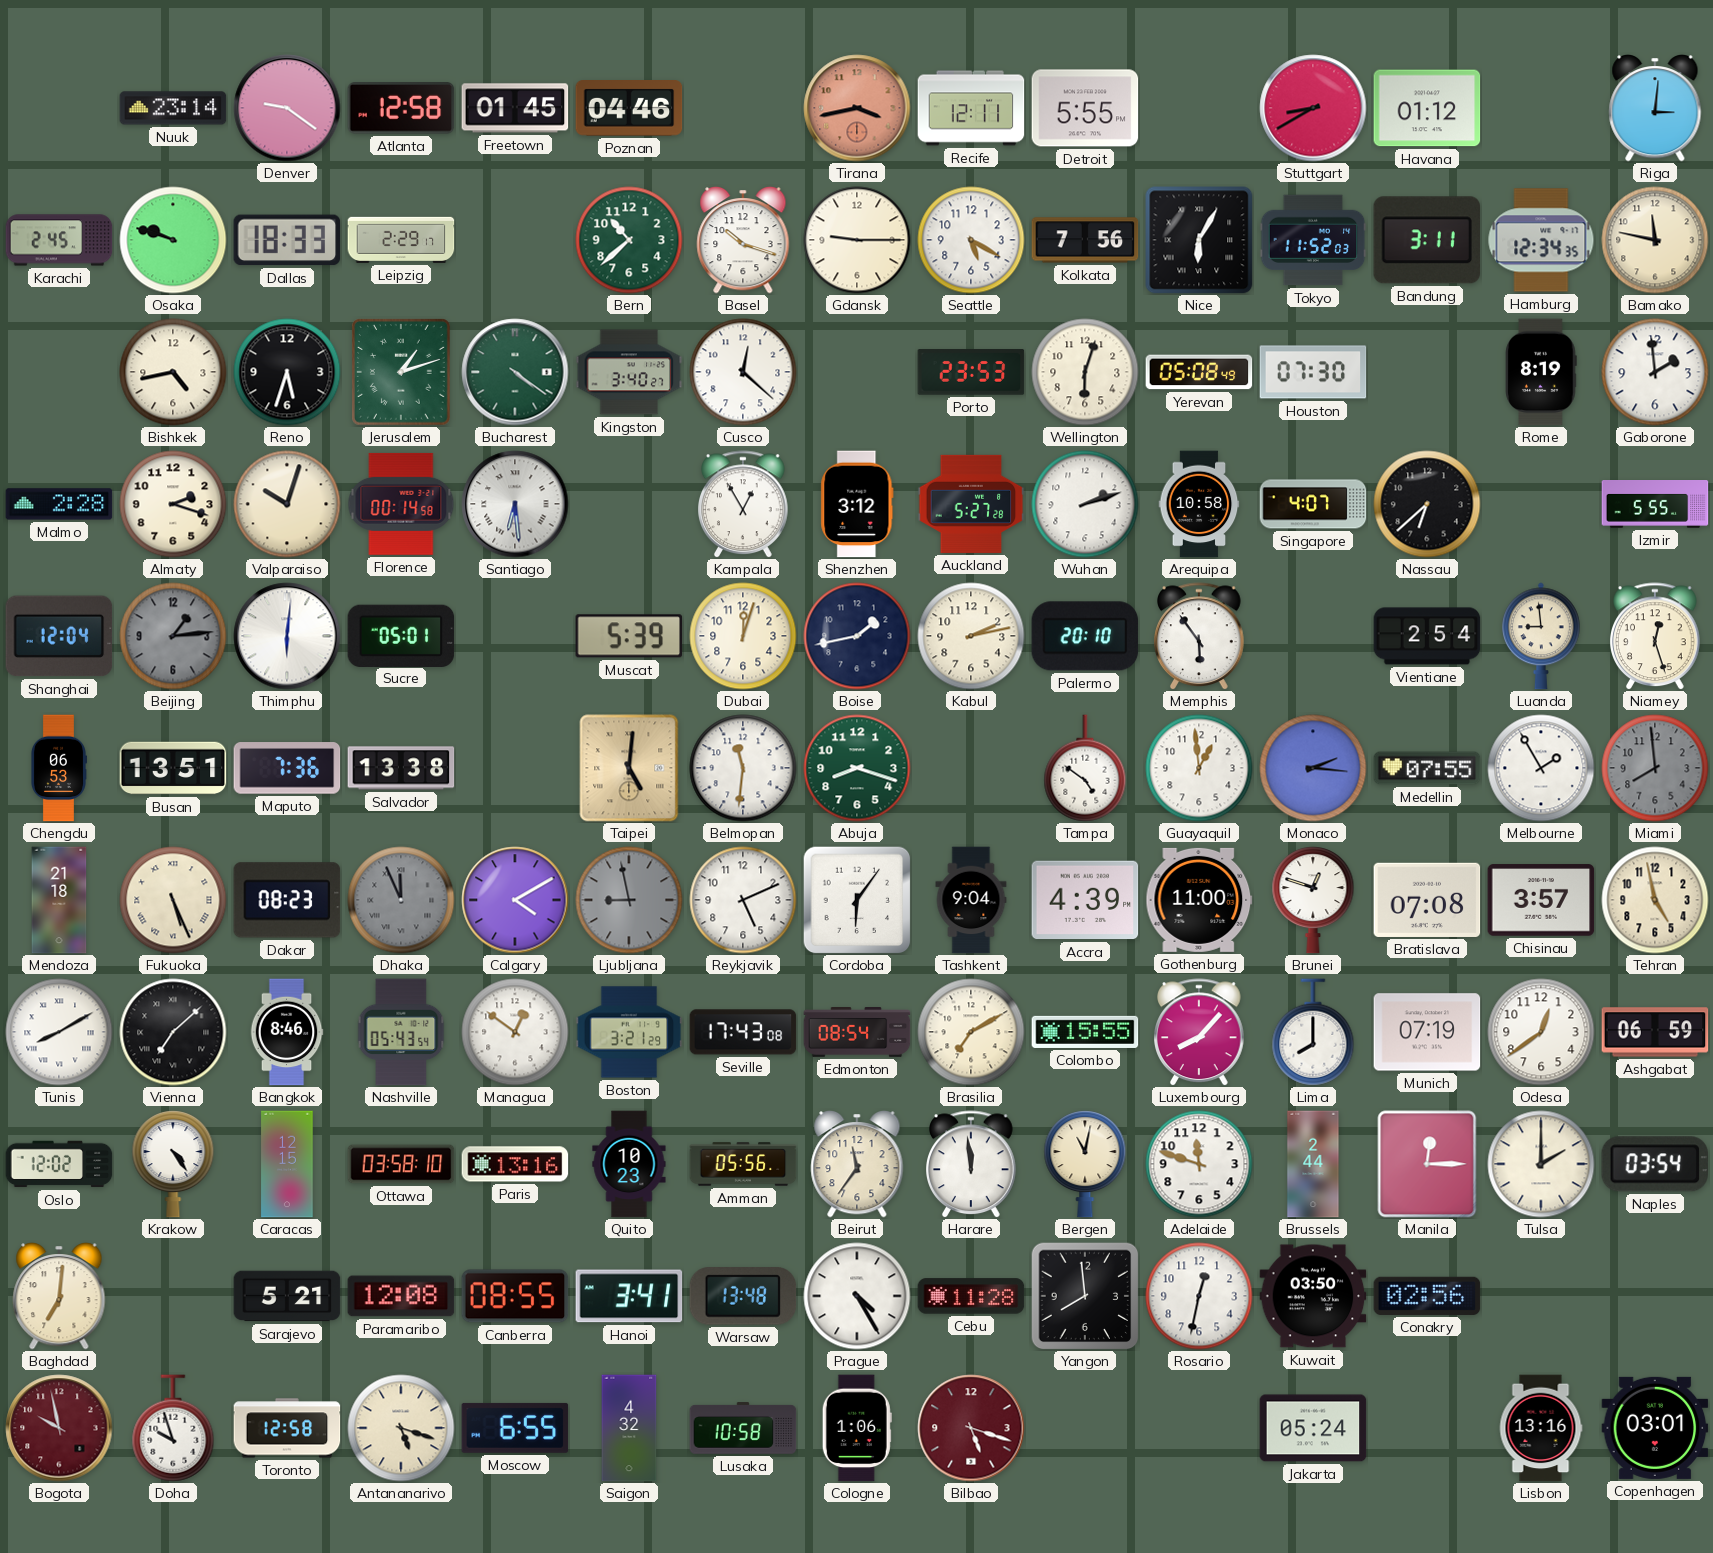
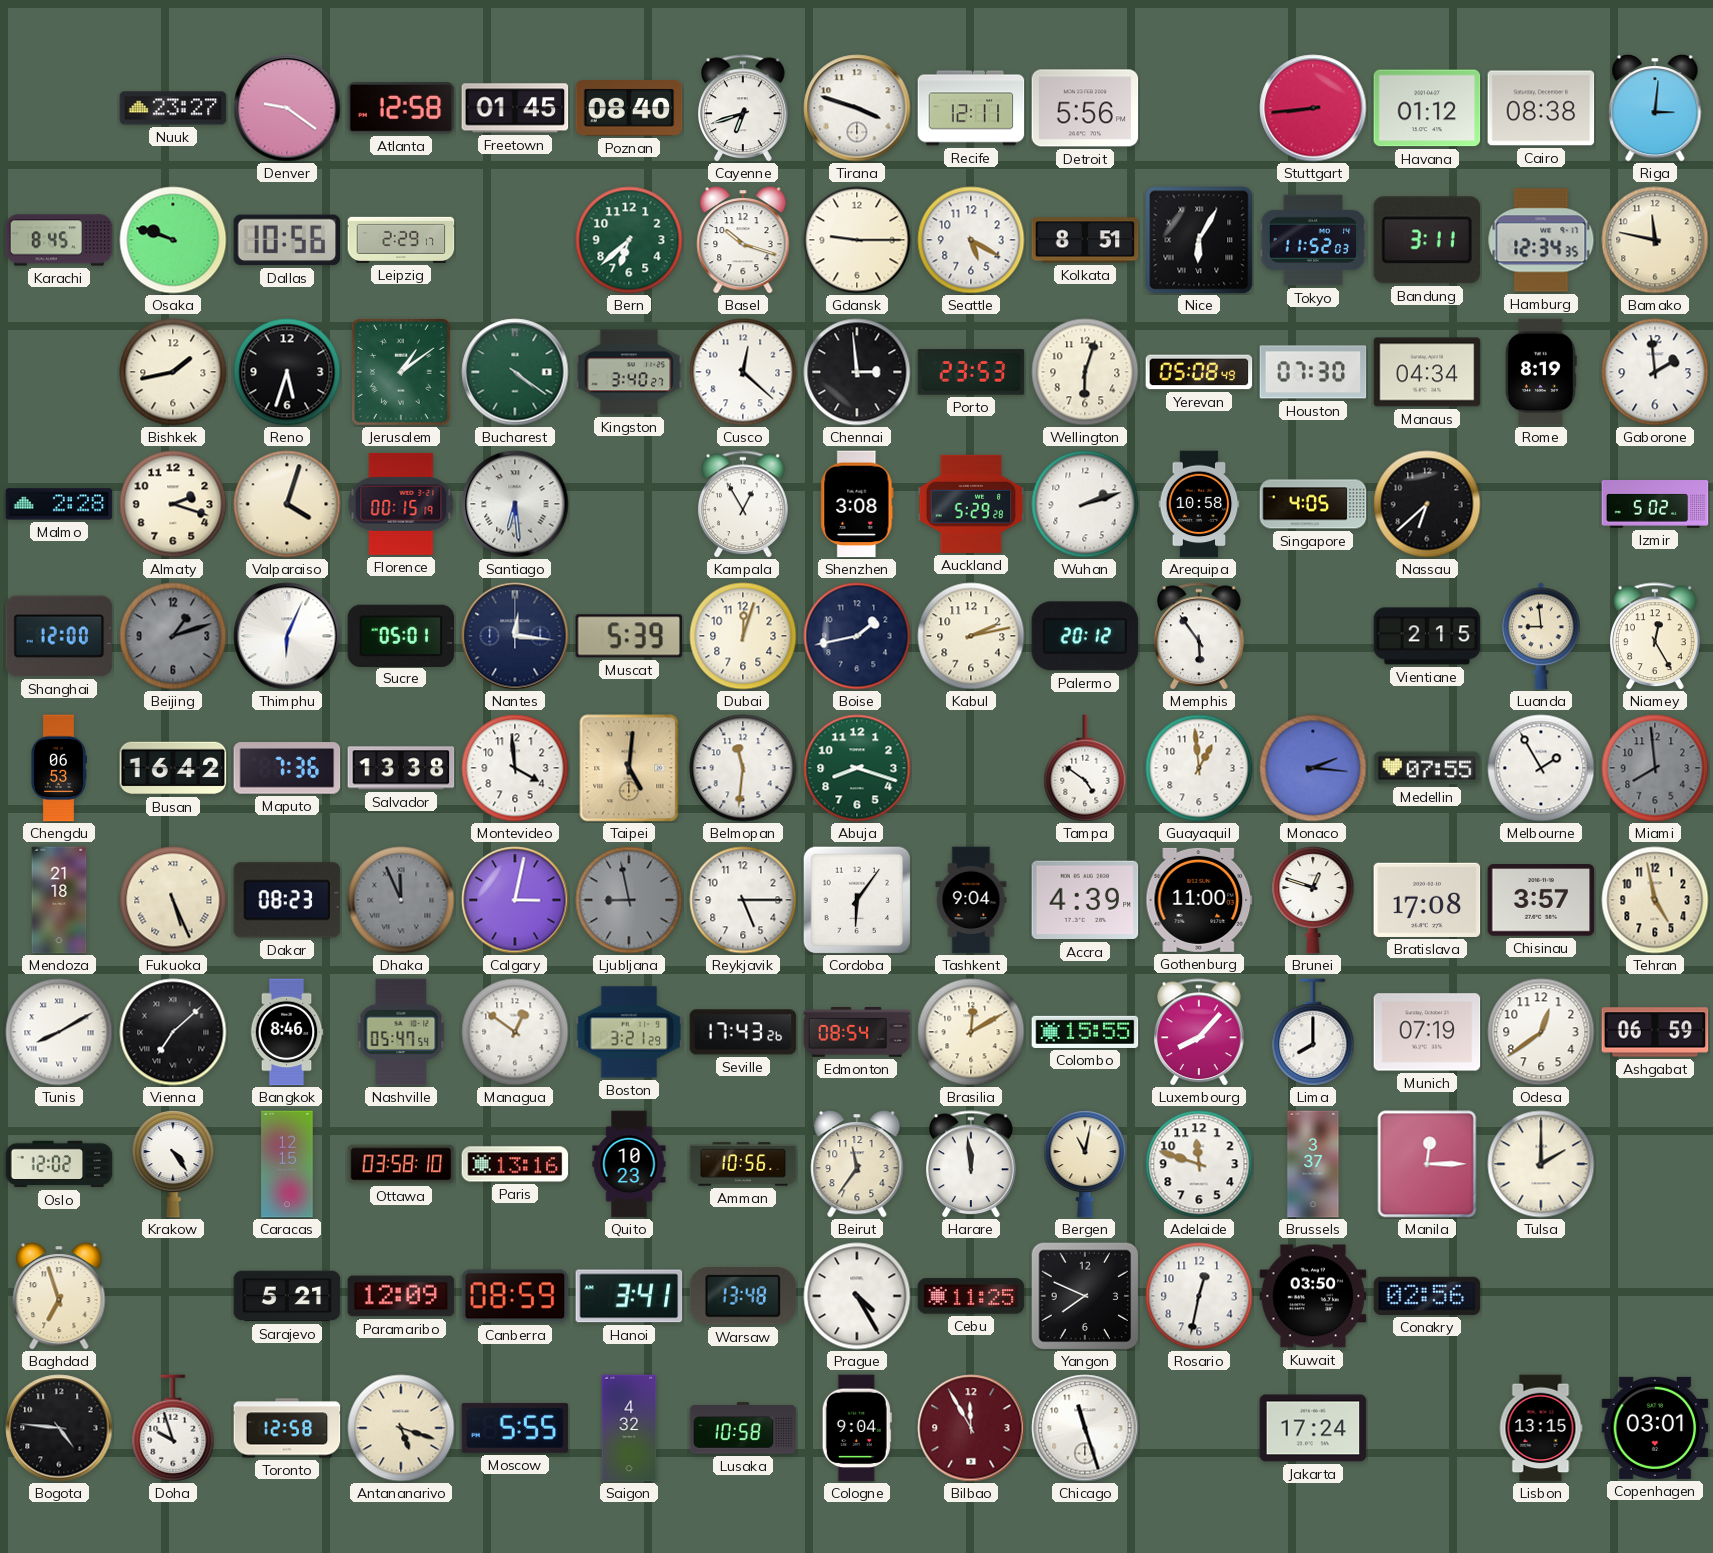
Nuuk: 23:14 -> 23:27
Poznan: 04:46 -> 08:40
Cayenne: none -> 6:42
Tirana: 3:43 -> 3:48
Tirana dial: salmon -> white
Detroit: 5:55 -> 5:56
Stuttgart: 8:40 -> 8:44
Cairo: none -> 08:38
Karachi: 2:45 -> 8:45
Dallas: 18:33 -> 10:56
Bern: 10:38 -> 6:38
Kolkata: 7:56 -> 8:51
Bishkek: 4:43 -> 1:43
Jerusalem: 1:12 -> 1:09
Chennai: none -> 2:59
Manaus: none -> 04:34
Valparaiso: 10:03 -> 4:03
Florence: 00:14 -> 00:15
Shenzhen: 3:12 -> 3:08
Auckland: 5:27 -> 5:29
Singapore: 4:07 -> 4:05
Izmir: 5:55 -> 5:02
Shanghai: 12:04 -> 12:00
Beijing: 1:14 -> 1:12
Thimphu: 6:01 -> 6:04
Nantes: none -> 12:16
Palermo: 20:10 -> 20:12
Vientiane: 2:54 -> 2:15
Niamey: 12:27 -> 12:25
Busan: 13:51 -> 16:42
Montevideo: none -> 3:59
Calgary: 4:10 -> 3:02
Reykjavik: 5:11 -> 5:15
Bratislava: 07:08 -> 17:08
Nashville: 05:43 -> 05:47
Seville: 17:43:08 -> 17:43:26
Brasilia: 7:10 -> 12:10
Amman: 05:56 -> 10:56
Brussels: 2:44 -> 3:37
Naples: 03:54 -> none
Baghdad: 7:01 -> 6:57
Paramaribo: 12:08 -> 12:09
Canberra: 08:55 -> 08:59
Cebu: 11:28 -> 11:25
Yangon: 7:59 -> 7:49
Bogota: 9:58 -> 4:46
Bogota dial: burgundy -> black
Moscow: 6:55 -> 5:55
Cologne: 1:06 -> 9:04
Bilbao: 5:18 -> 11:55
Chicago: none -> 11:27
Jakarta: 05:24 -> 17:24
Lisbon: 13:16 -> 13:15
